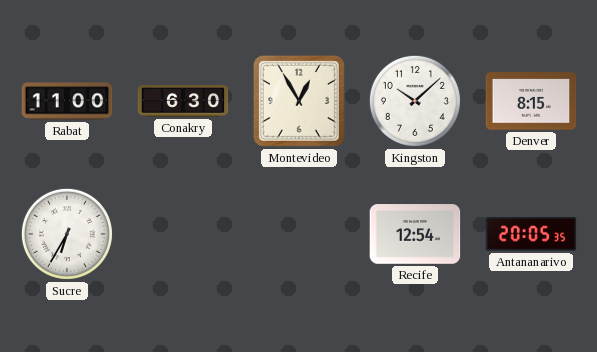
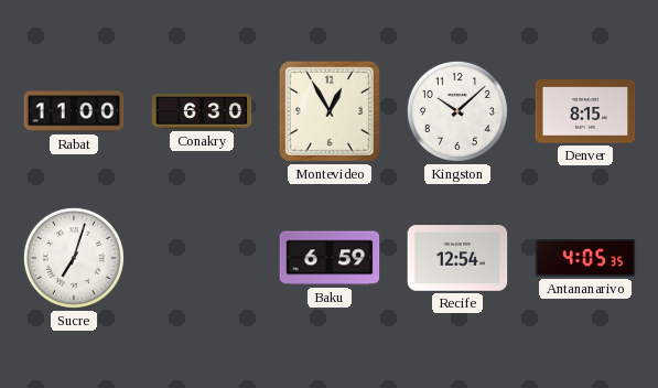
Sucre: 6:35 -> 7:03
Baku: none -> 6:59
Antananarivo: 20:05 -> 4:05
